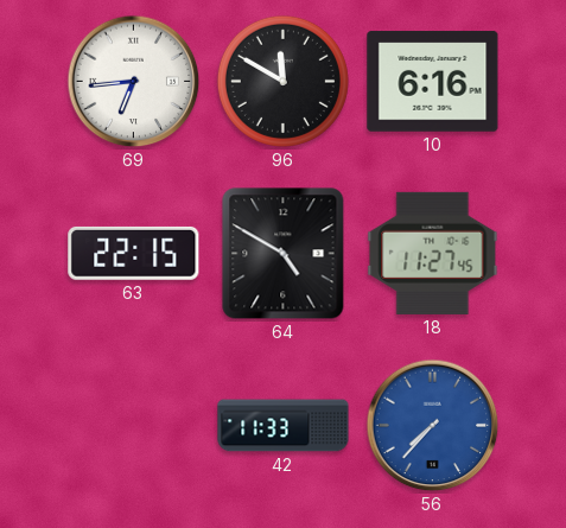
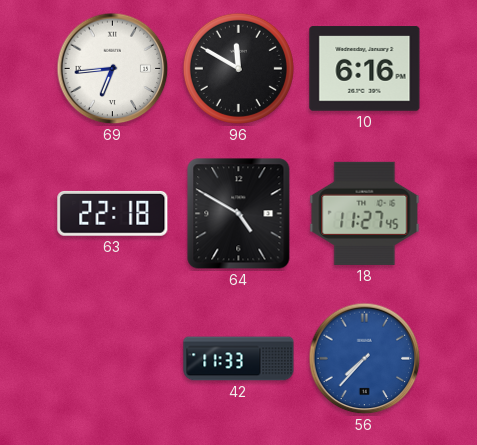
63: 22:15 -> 22:18
